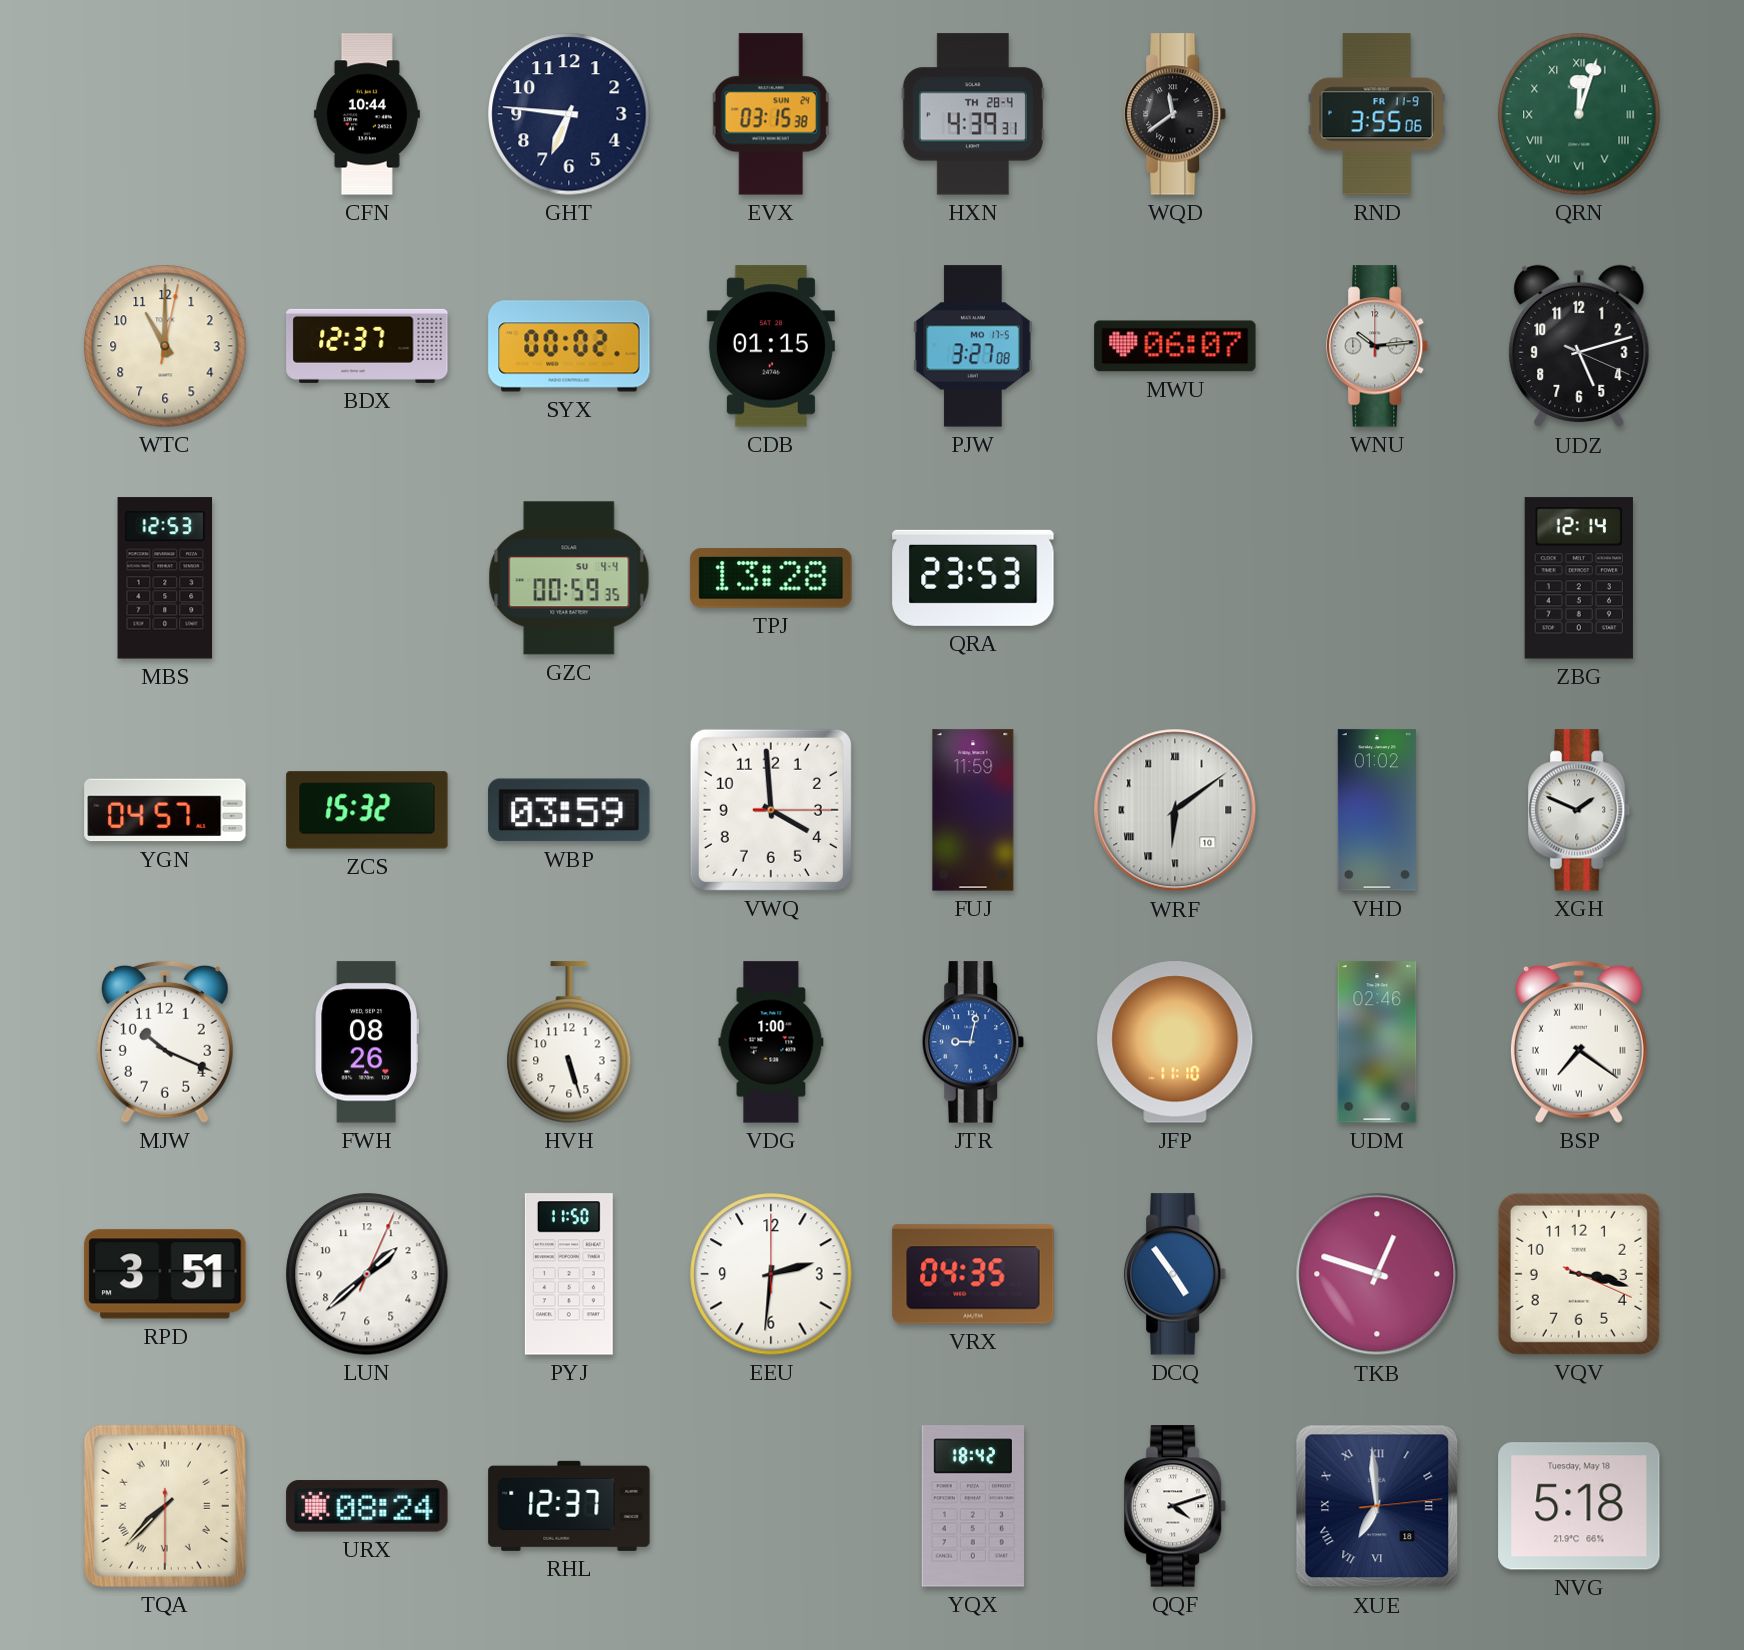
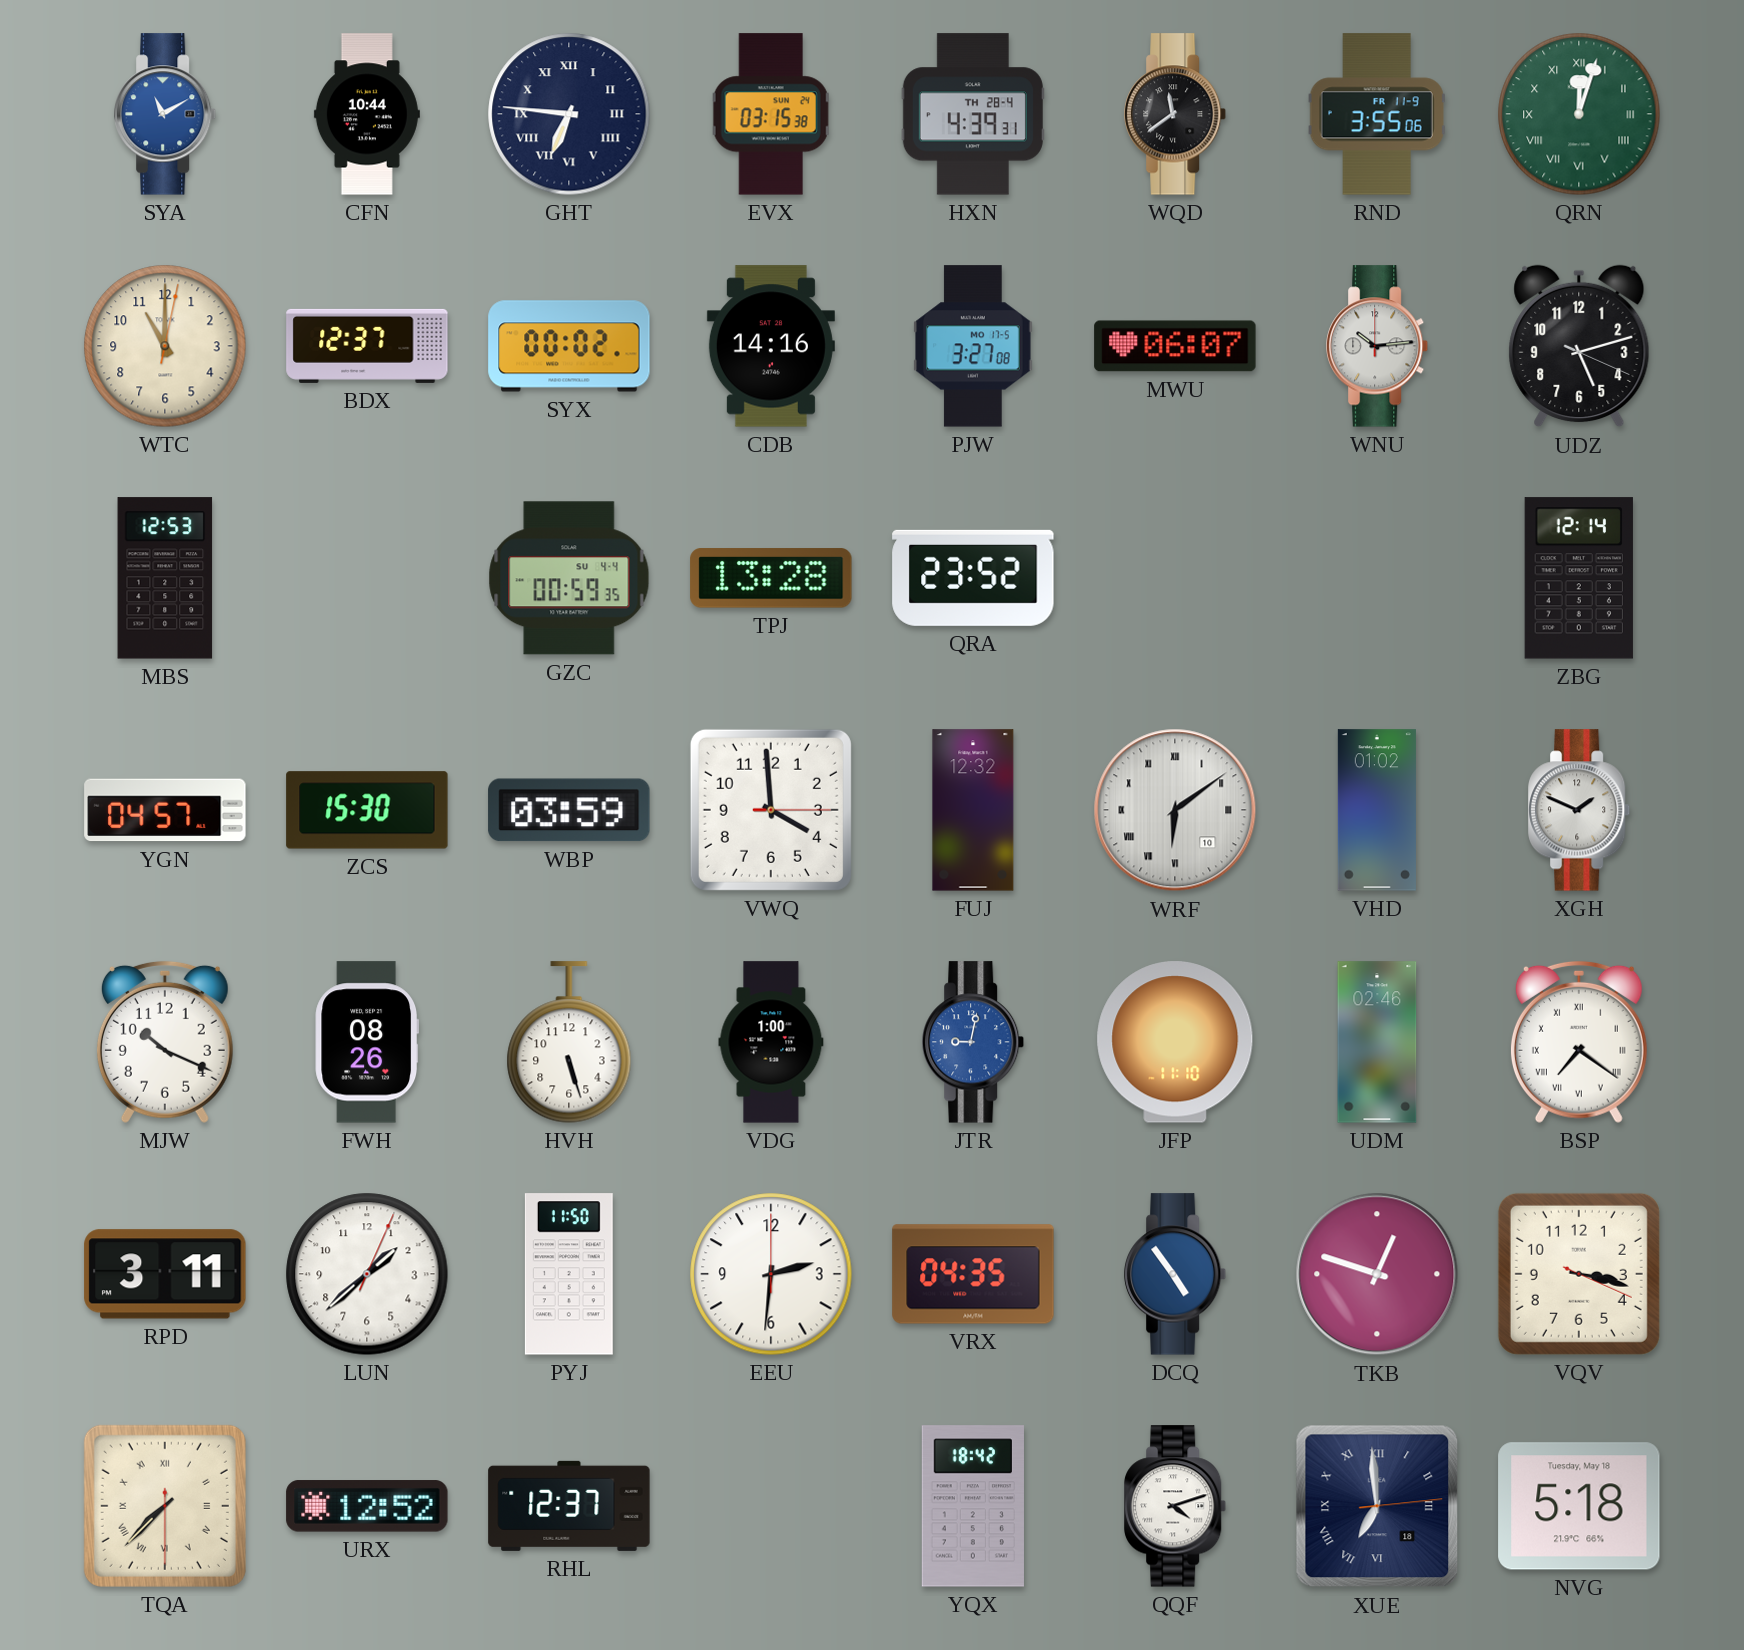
SYA: none -> 11:10
GHT numerals: Arabic -> Roman
CDB: 01:15 -> 14:16
QRA: 23:53 -> 23:52
ZCS: 15:32 -> 15:30
FUJ: 11:59 -> 12:32
RPD: 3:51 -> 3:11
URX: 08:24 -> 12:52
